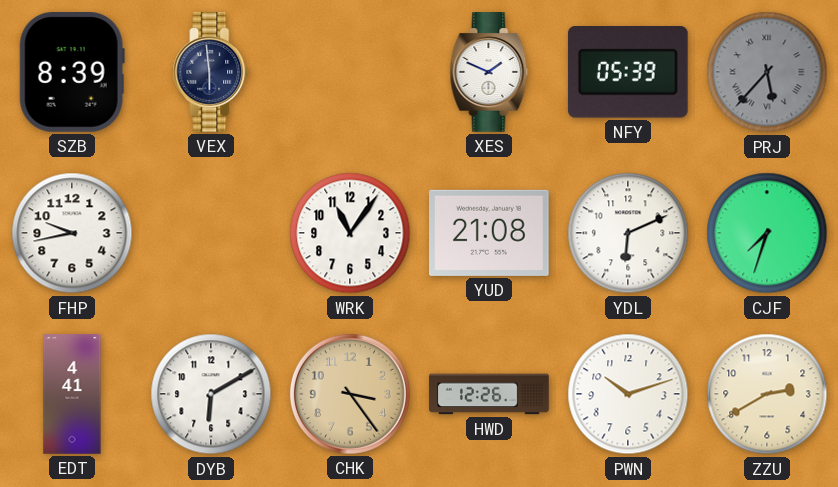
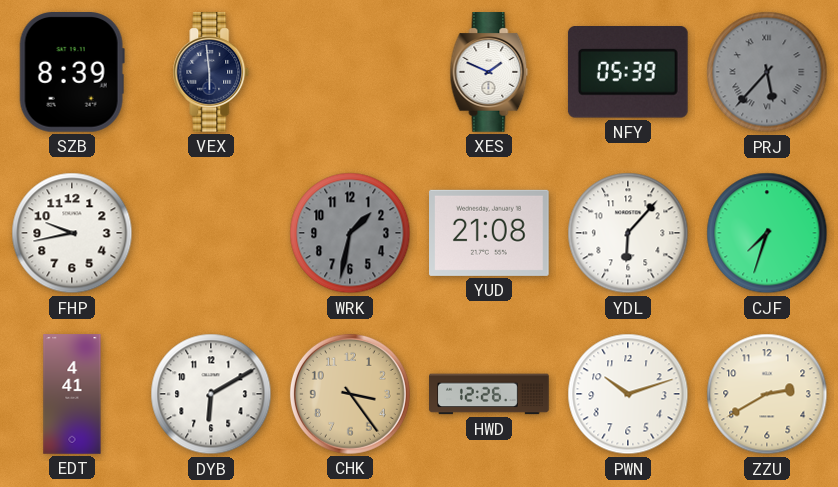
WRK: 11:06 -> 1:32
WRK dial: white -> grey
YDL: 6:11 -> 6:07
